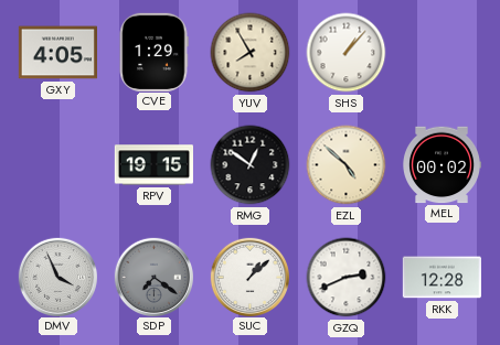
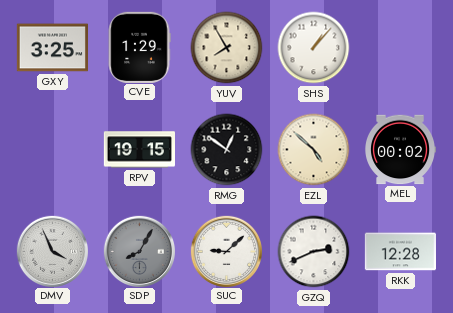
GXY: 4:05 -> 3:25
SDP: 7:21 -> 8:05
SUC: 1:08 -> 9:08
